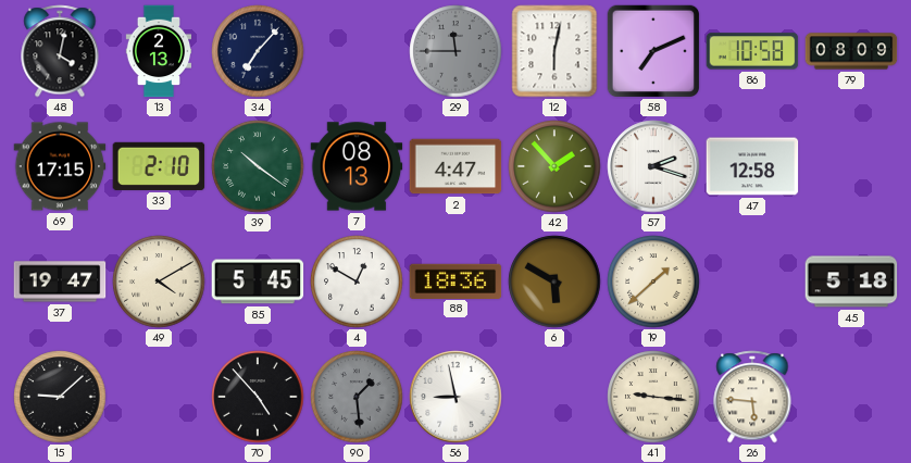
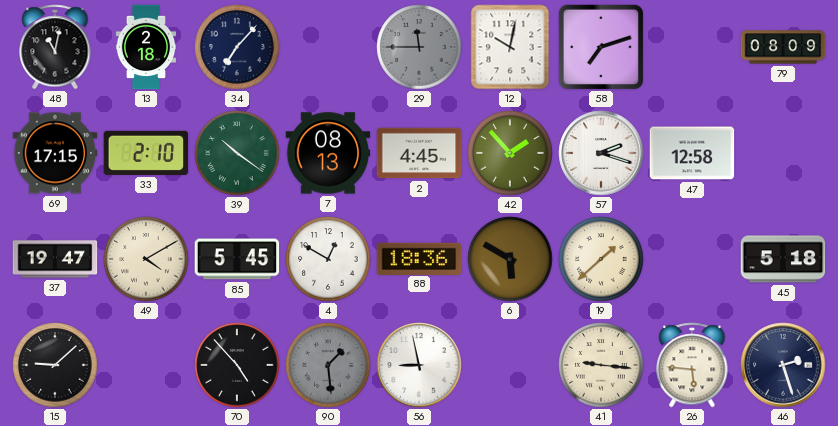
48: 4:02 -> 11:02
13: 2:13 -> 2:18
12: 6:02 -> 10:02
58: 7:11 -> 7:12
86: 10:58 -> none
2: 4:47 -> 4:45
46: none -> 2:27
